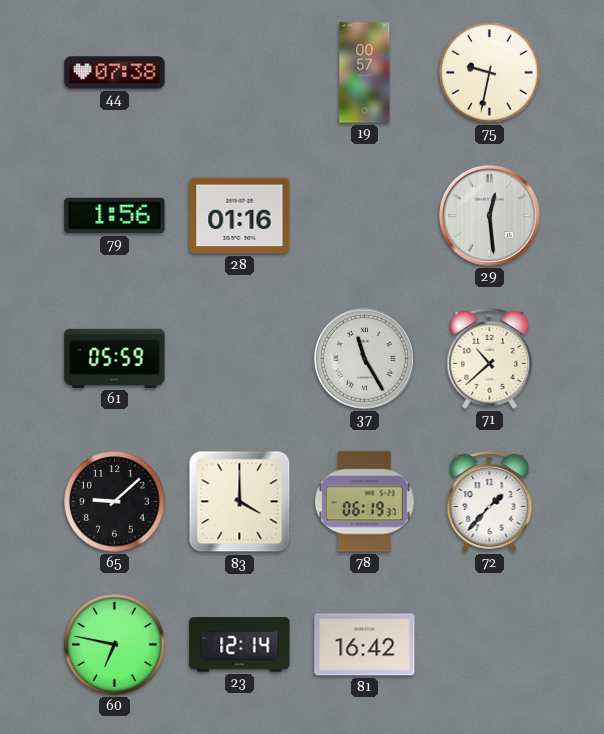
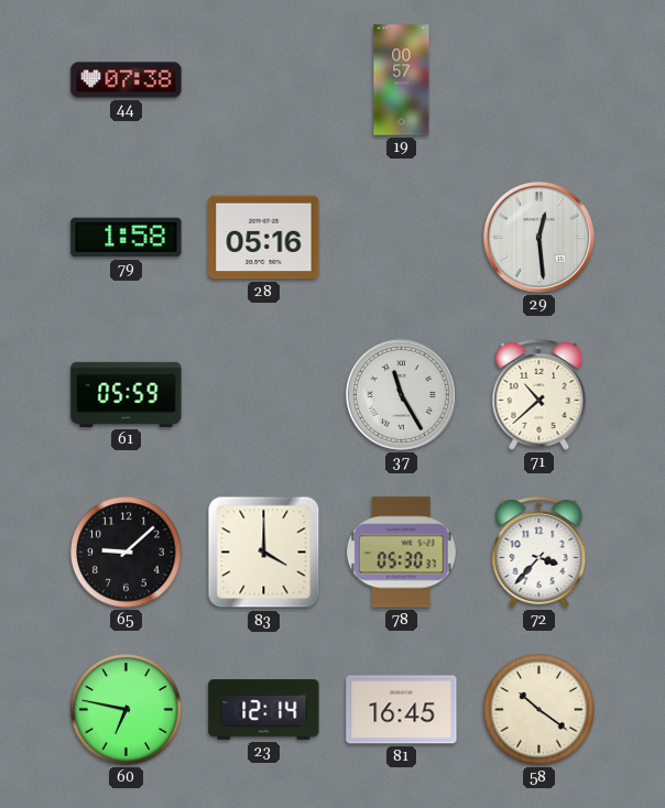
75: 9:32 -> none
79: 1:56 -> 1:58
28: 01:16 -> 05:16
78: 06:19 -> 05:30
72: 1:37 -> 3:37
81: 16:42 -> 16:45
58: none -> 10:21
